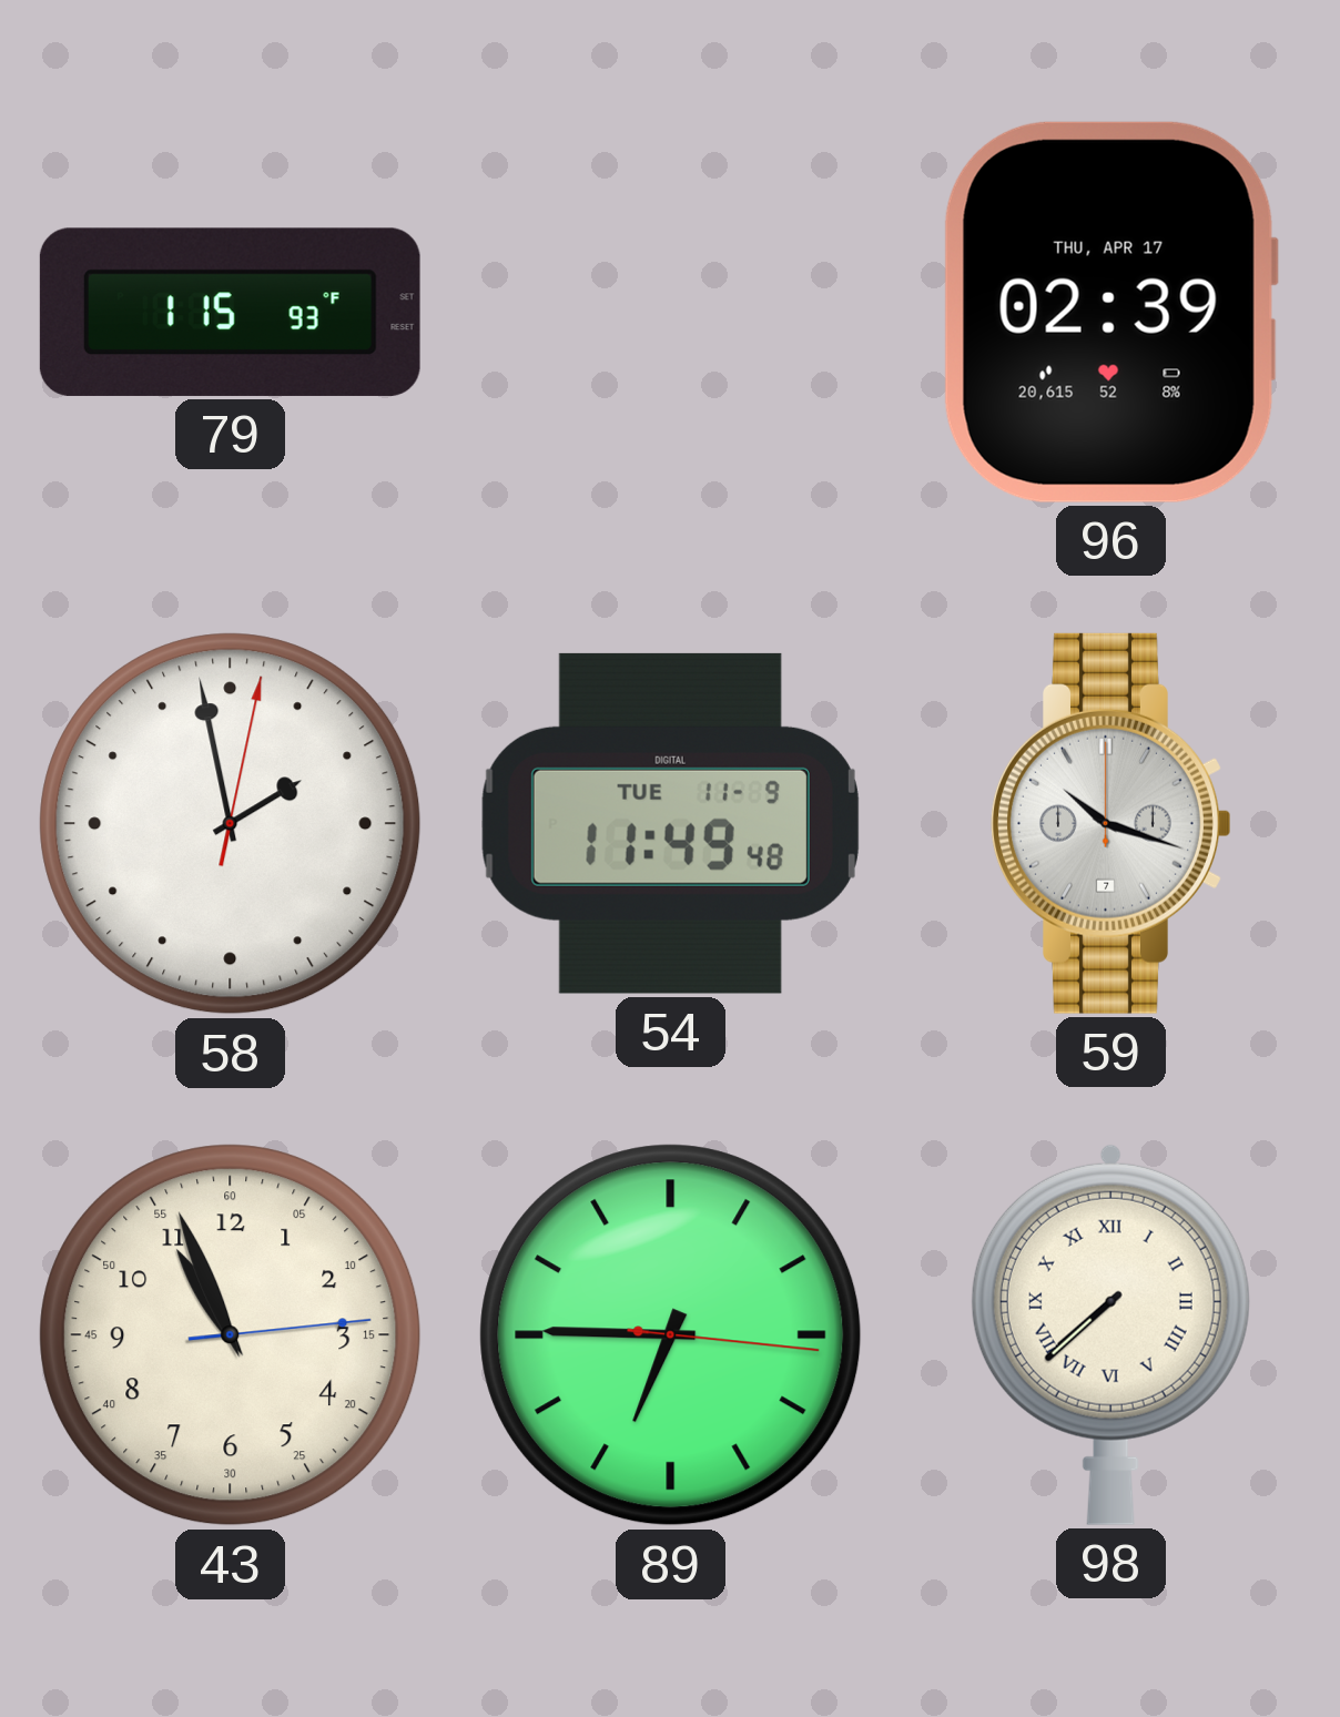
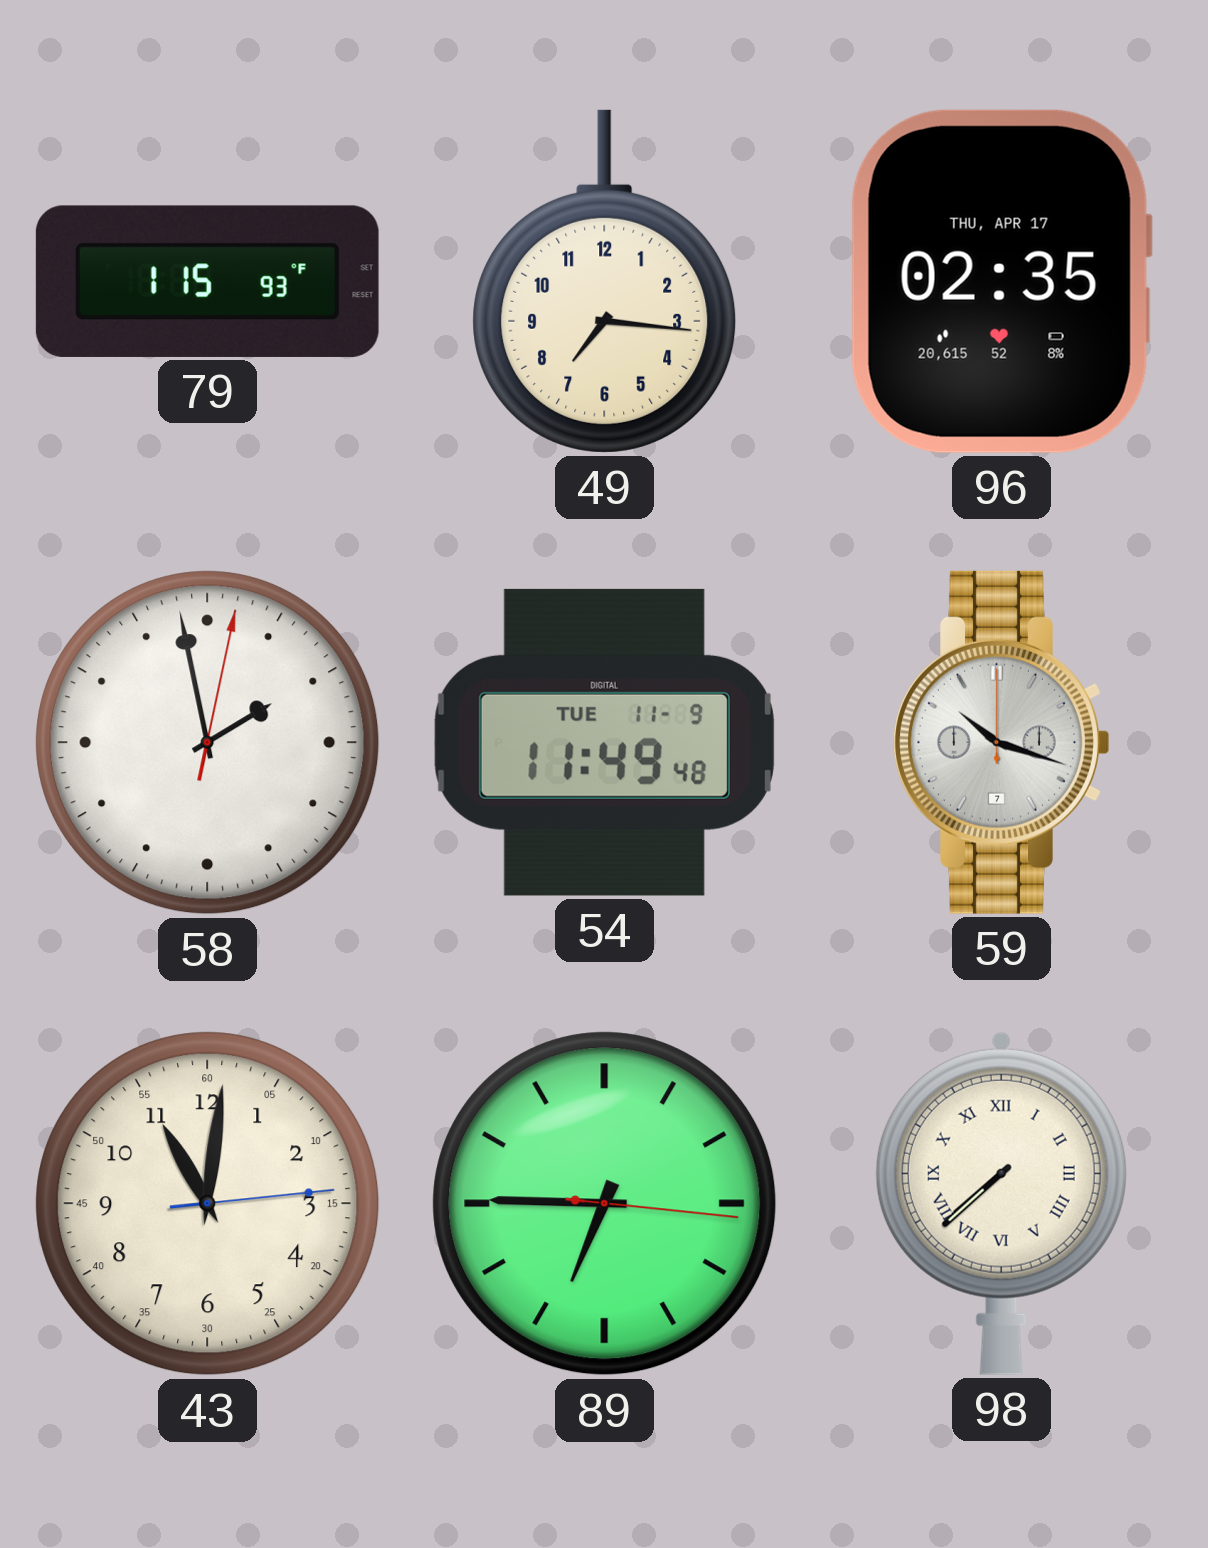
49: none -> 7:16
96: 02:39 -> 02:35
43: 10:56 -> 11:01
